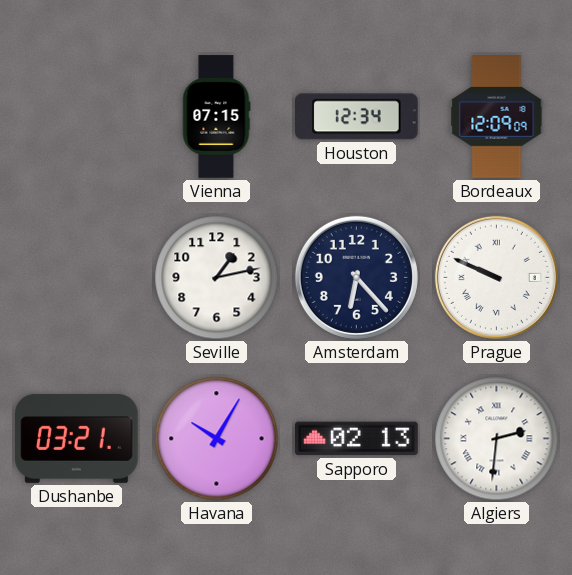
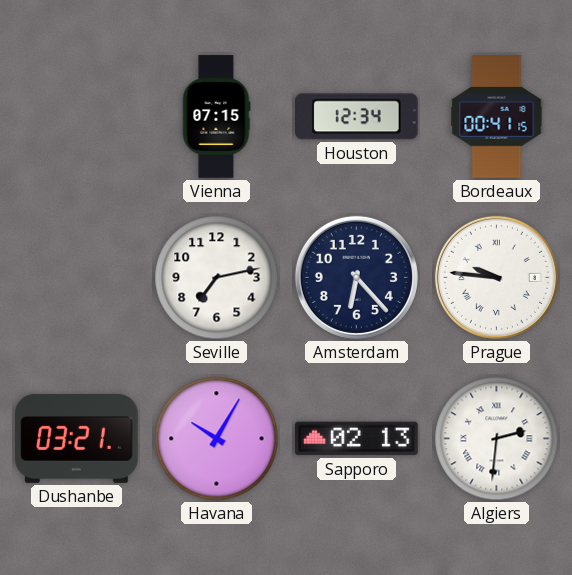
Bordeaux: 12:09 -> 00:41
Seville: 1:13 -> 7:13
Prague: 9:49 -> 9:46
